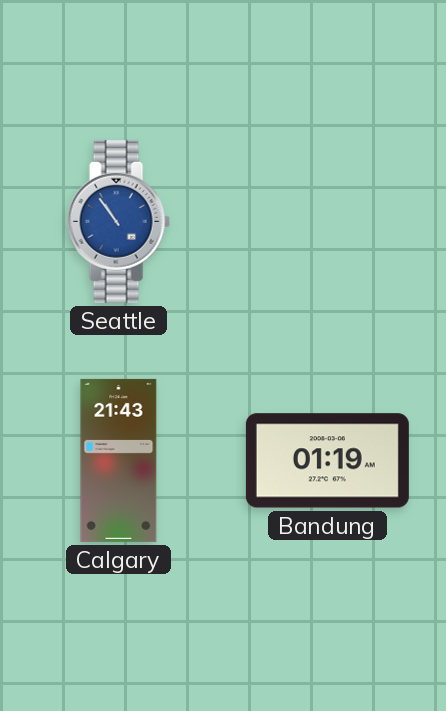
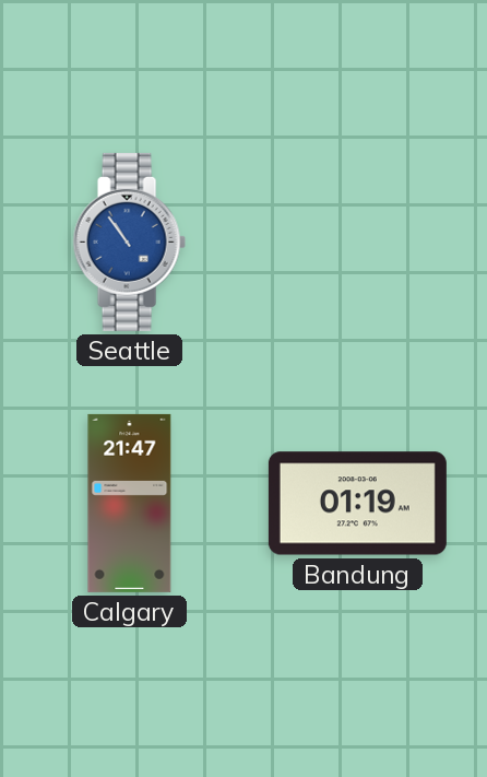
Calgary: 21:43 -> 21:47
